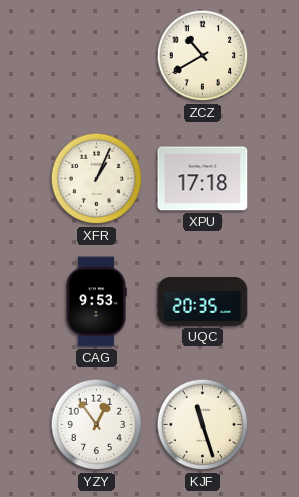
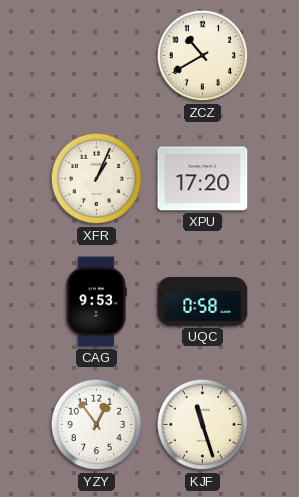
XPU: 17:18 -> 17:20
UQC: 20:35 -> 0:58
